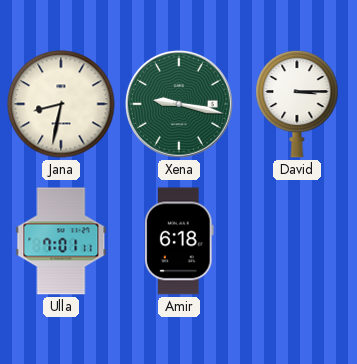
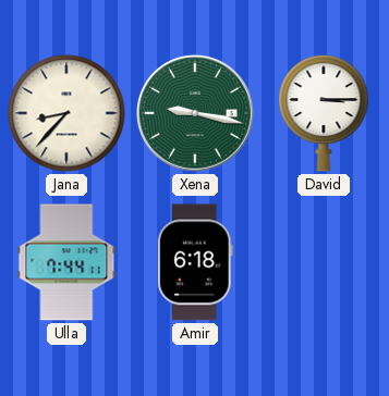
Jana: 8:32 -> 8:37
Ulla: 7:01 -> 7:44
